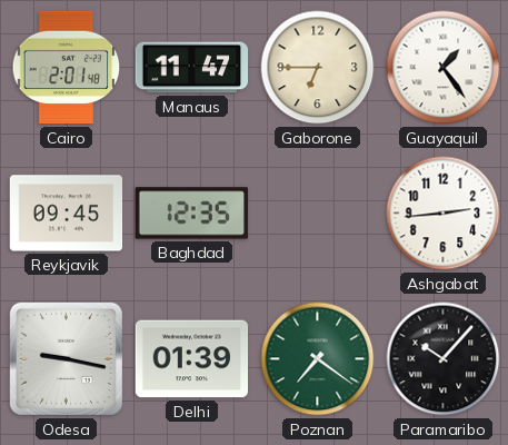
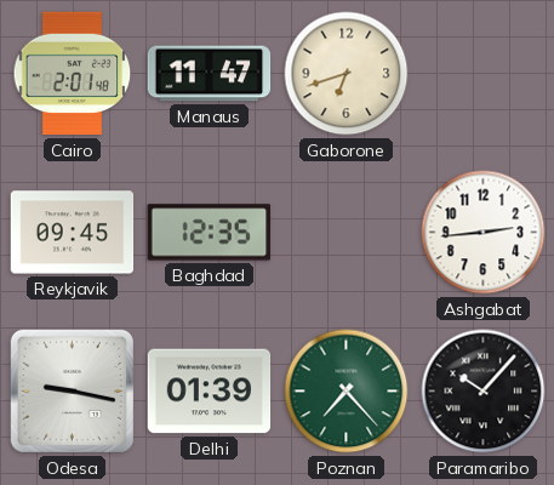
Gaborone: 6:45 -> 6:42
Guayaquil: 1:24 -> none
Poznan: 7:21 -> 7:23
